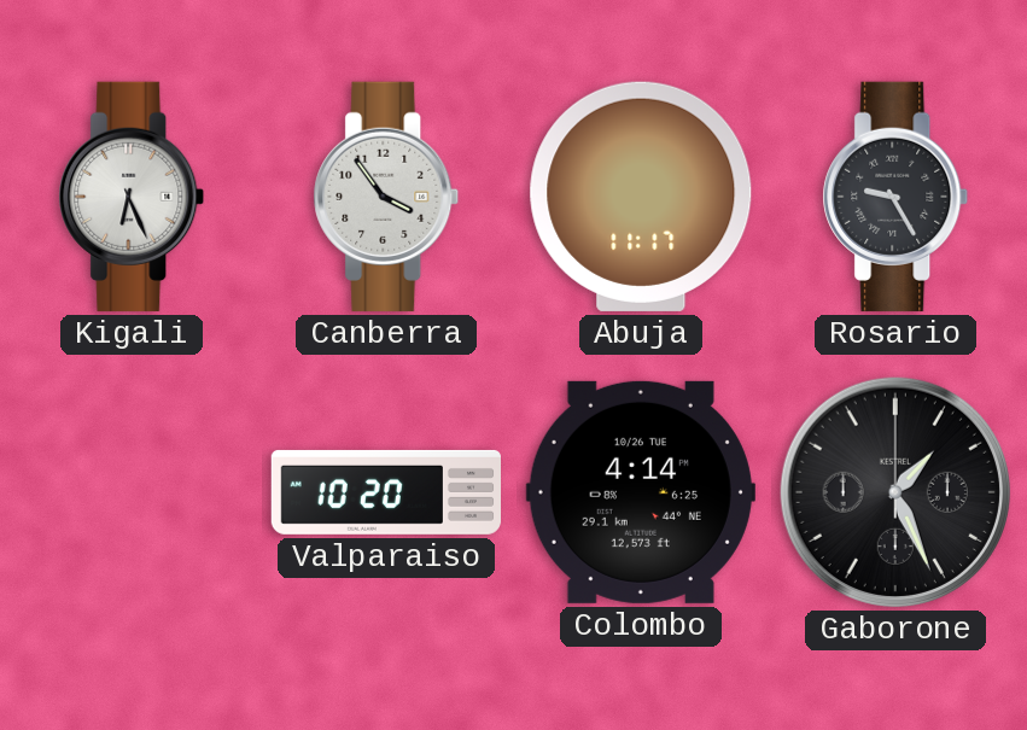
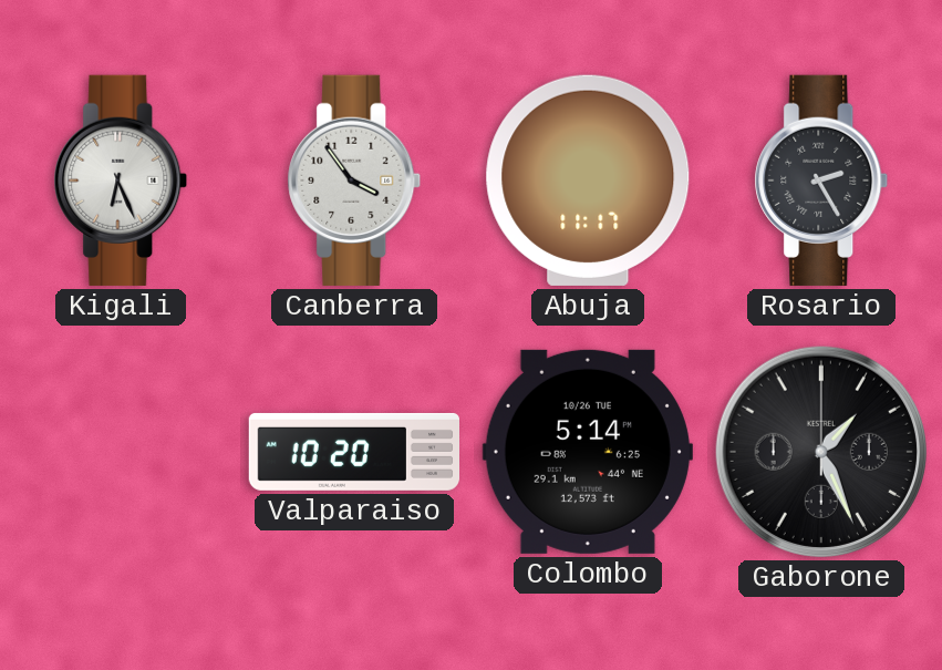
Rosario: 9:25 -> 2:25
Colombo: 4:14 -> 5:14
